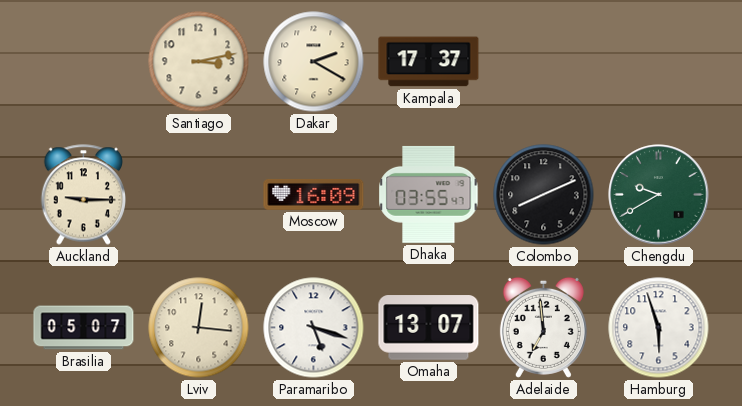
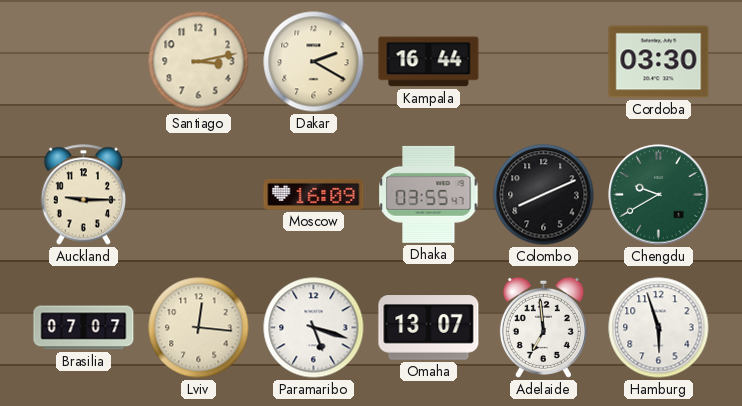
Kampala: 17:37 -> 16:44
Cordoba: none -> 03:30
Brasilia: 05:07 -> 07:07
